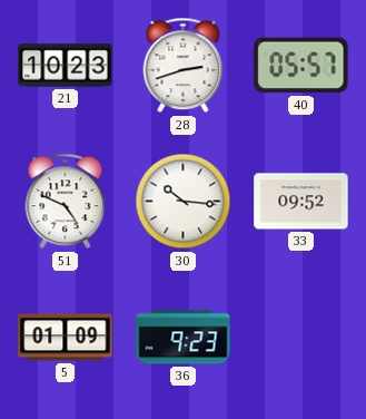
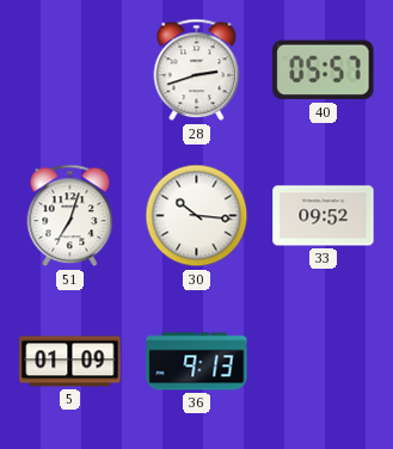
21: 10:23 -> none
51: 4:49 -> 7:03
36: 9:23 -> 9:13
